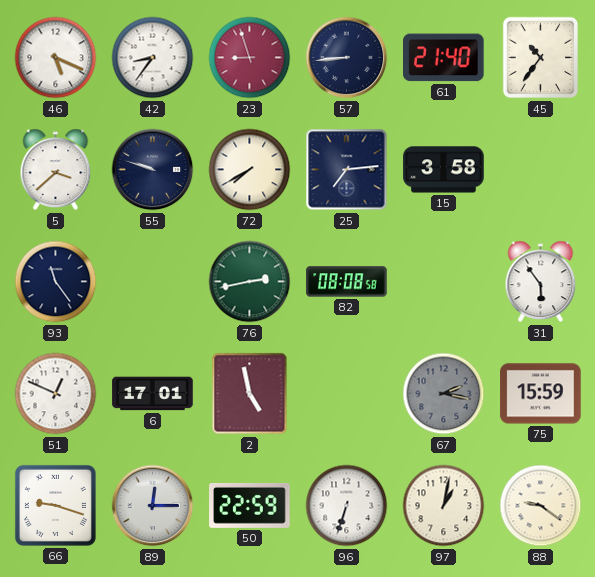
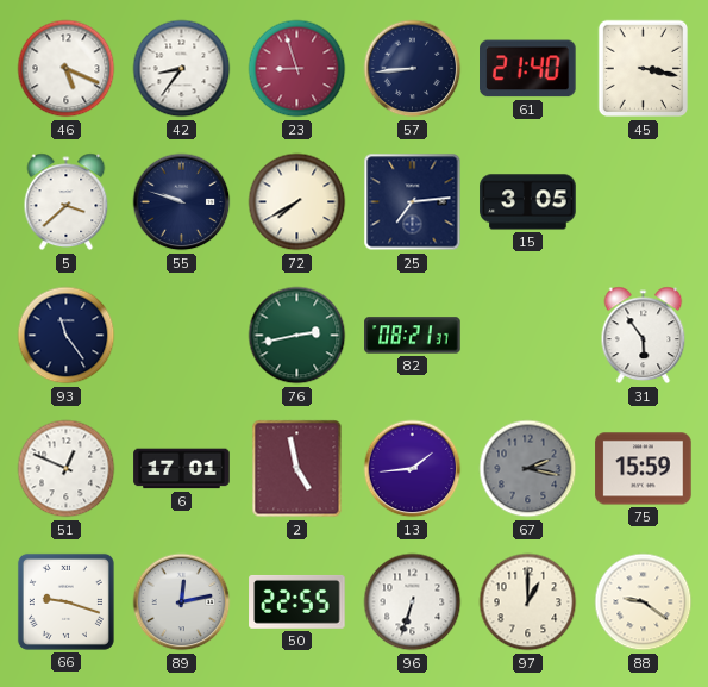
45: 10:36 -> 3:17
15: 3:58 -> 3:05
82: 08:08 -> 08:21
13: none -> 1:44
89: 12:15 -> 12:13
50: 22:59 -> 22:55
97: 1:02 -> 1:00
